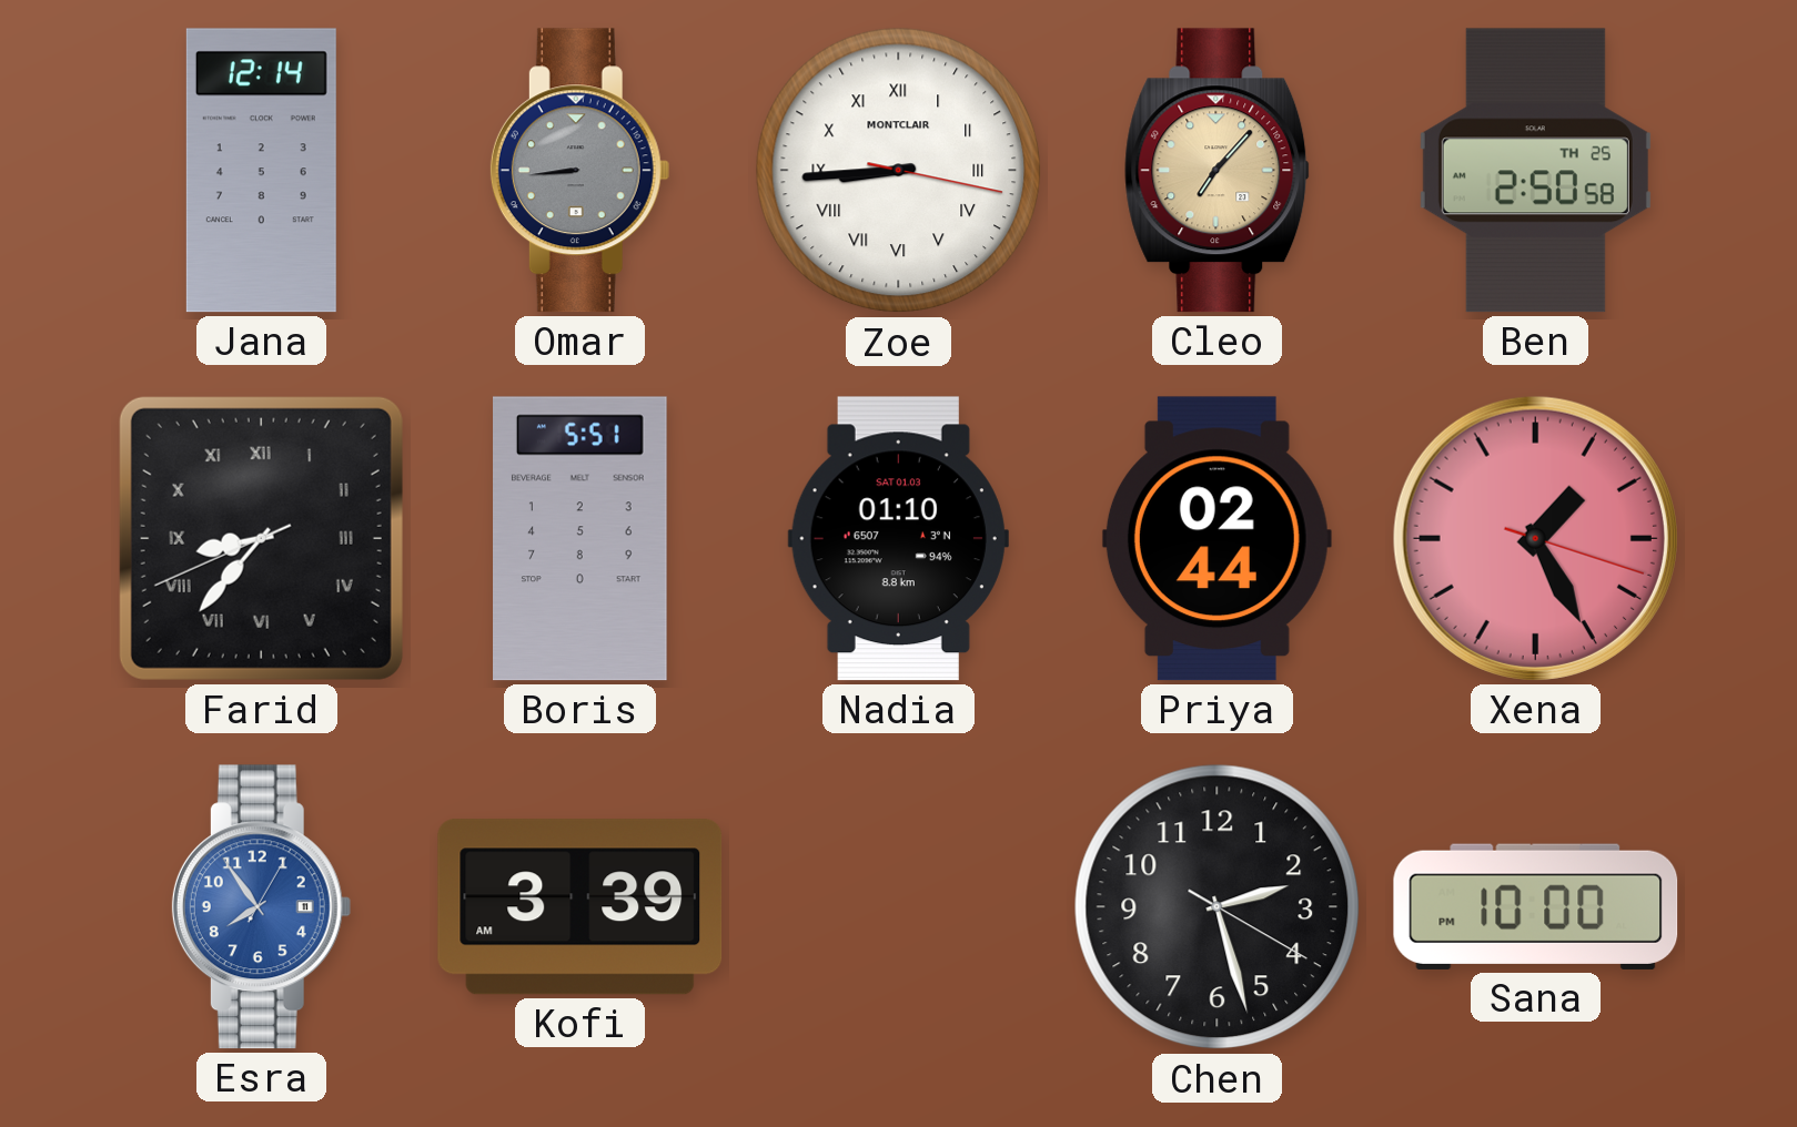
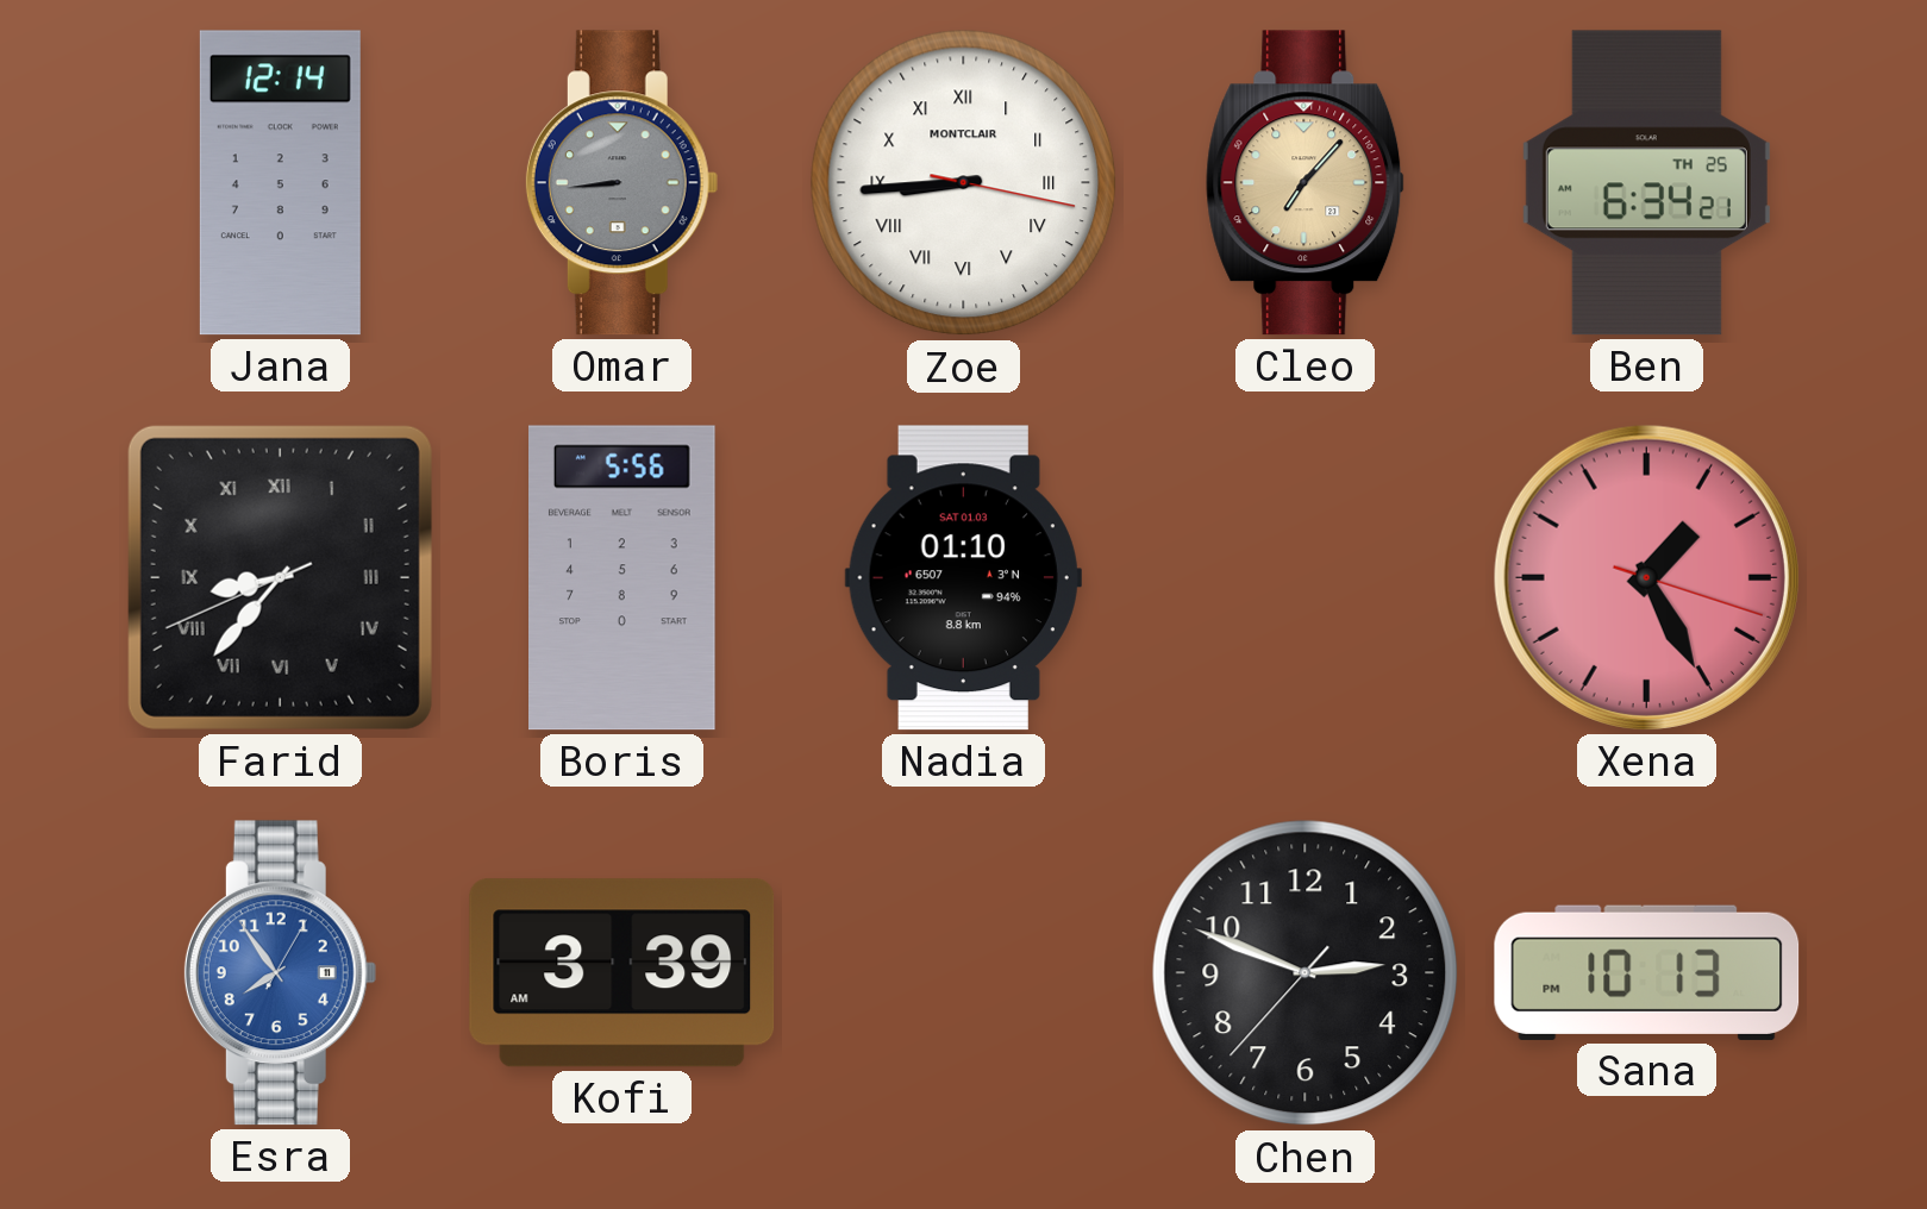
Ben: 2:50 -> 6:34
Boris: 5:51 -> 5:56
Priya: 02:44 -> none
Chen: 2:27 -> 2:48
Sana: 10:00 -> 10:13
